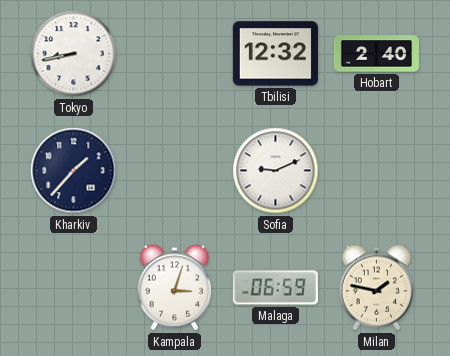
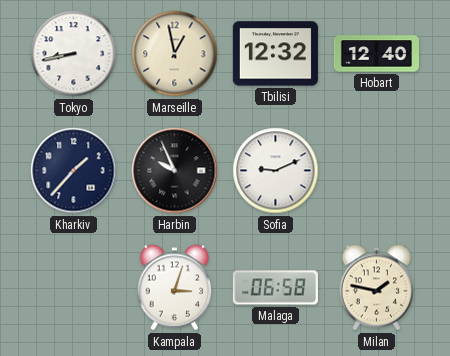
Marseille: none -> 12:58
Hobart: 2:40 -> 12:40
Harbin: none -> 9:56
Malaga: 06:59 -> 06:58
